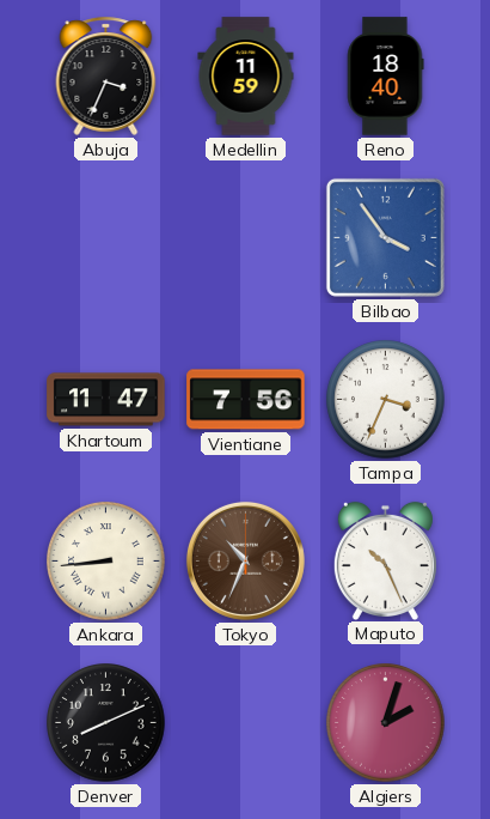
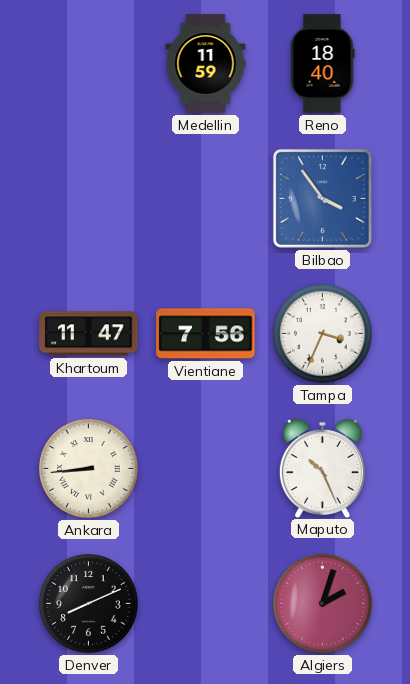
Abuja: 3:34 -> none
Tokyo: 10:34 -> none
